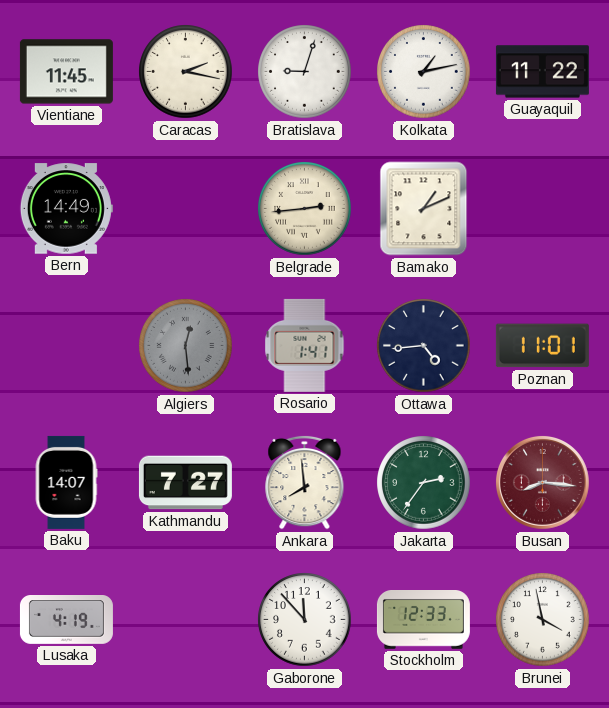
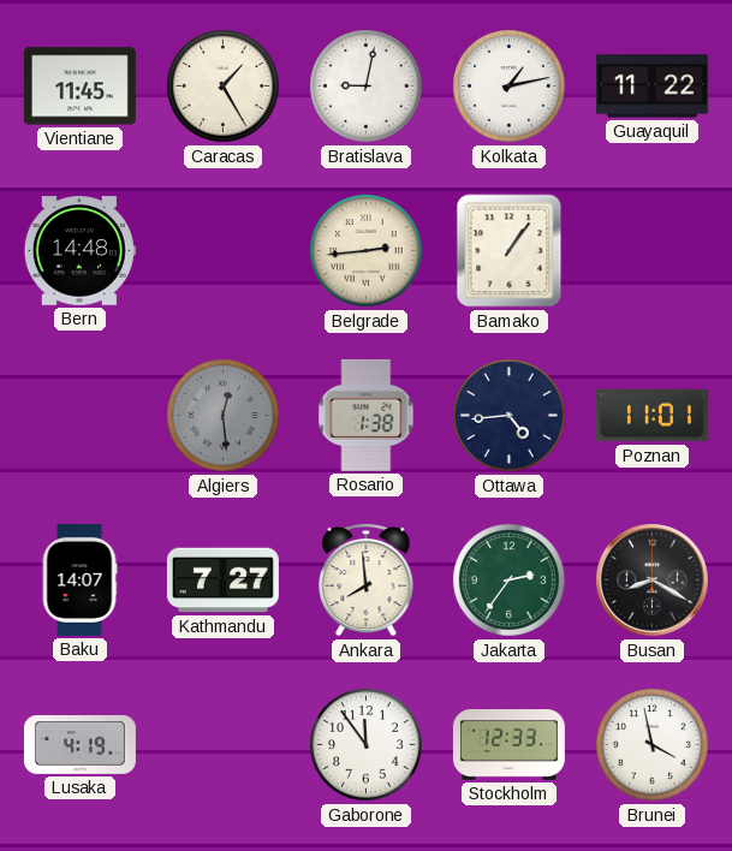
Caracas: 2:17 -> 1:25
Bratislava: 9:03 -> 9:02
Bern: 14:49 -> 14:48
Bamako: 1:11 -> 1:06
Rosario: 1:41 -> 1:38
Busan: 8:16 -> 8:20
Busan dial: burgundy -> black
Gaborone: 11:53 -> 11:54
